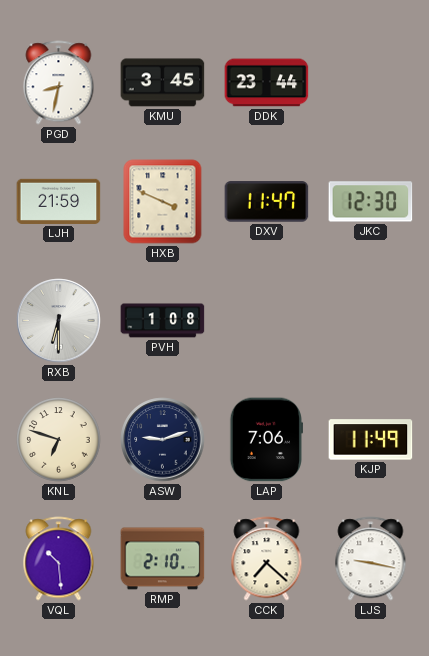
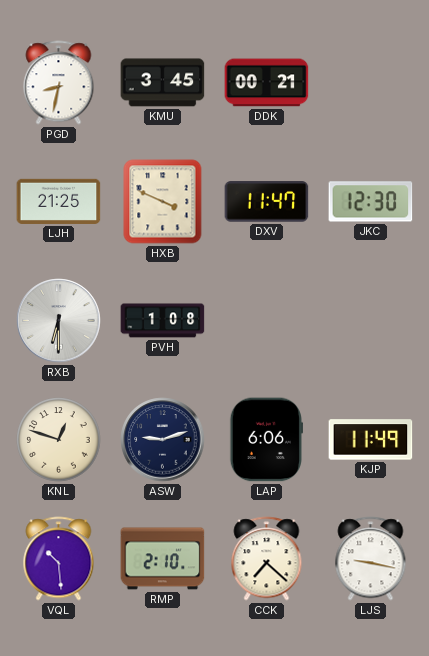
DDK: 23:44 -> 00:21
LJH: 21:59 -> 21:25
KNL: 6:48 -> 12:48
LAP: 7:06 -> 6:06
